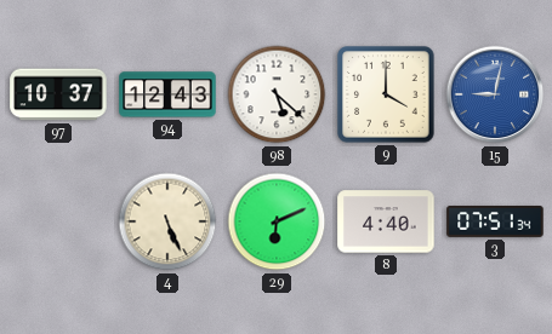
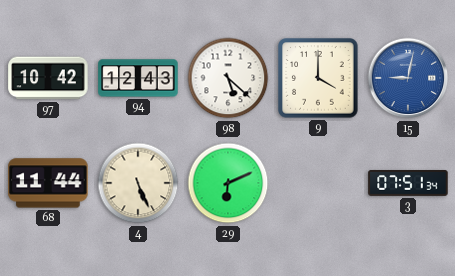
97: 10:37 -> 10:42
68: none -> 11:44
8: 4:40 -> none
